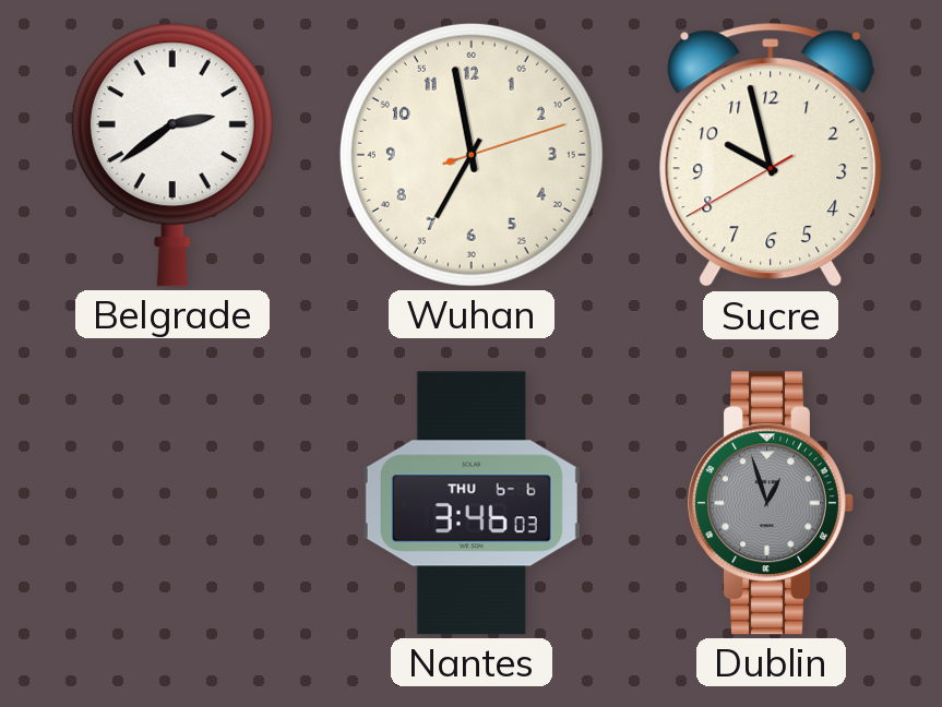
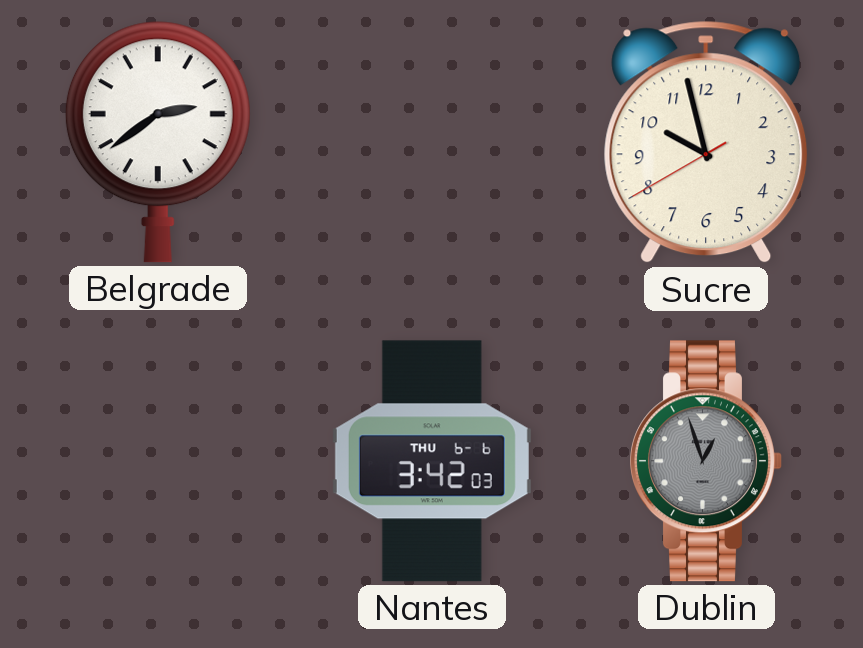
Wuhan: 6:58 -> none
Nantes: 3:46 -> 3:42
